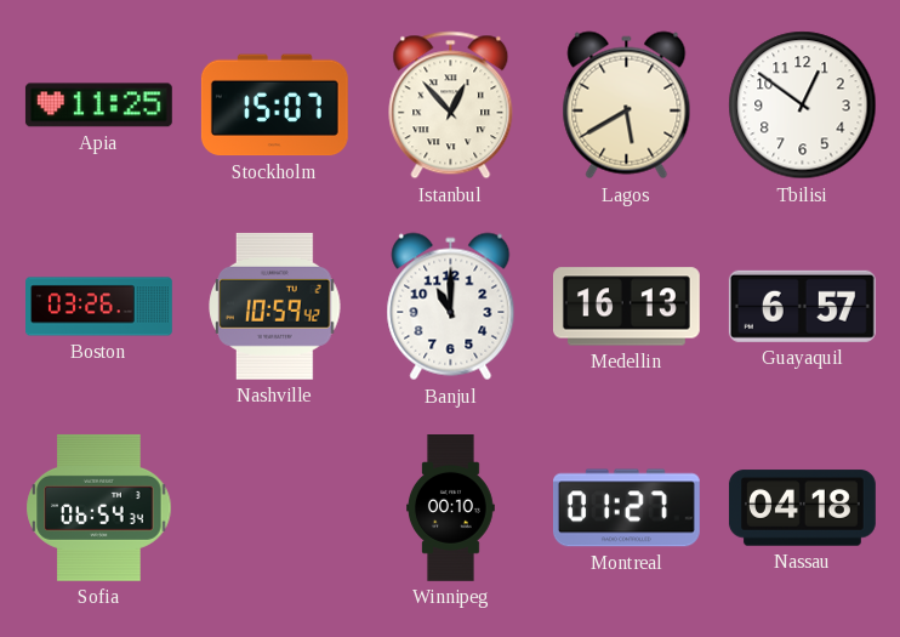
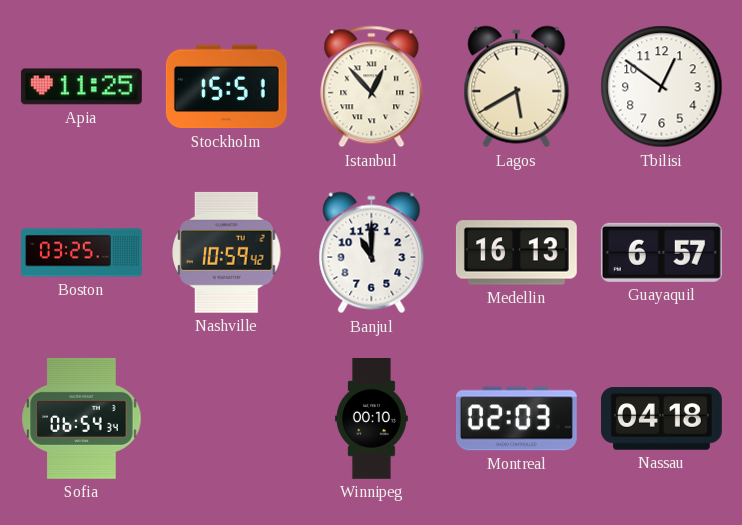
Stockholm: 15:07 -> 15:51
Boston: 03:26 -> 03:25
Montreal: 01:27 -> 02:03
